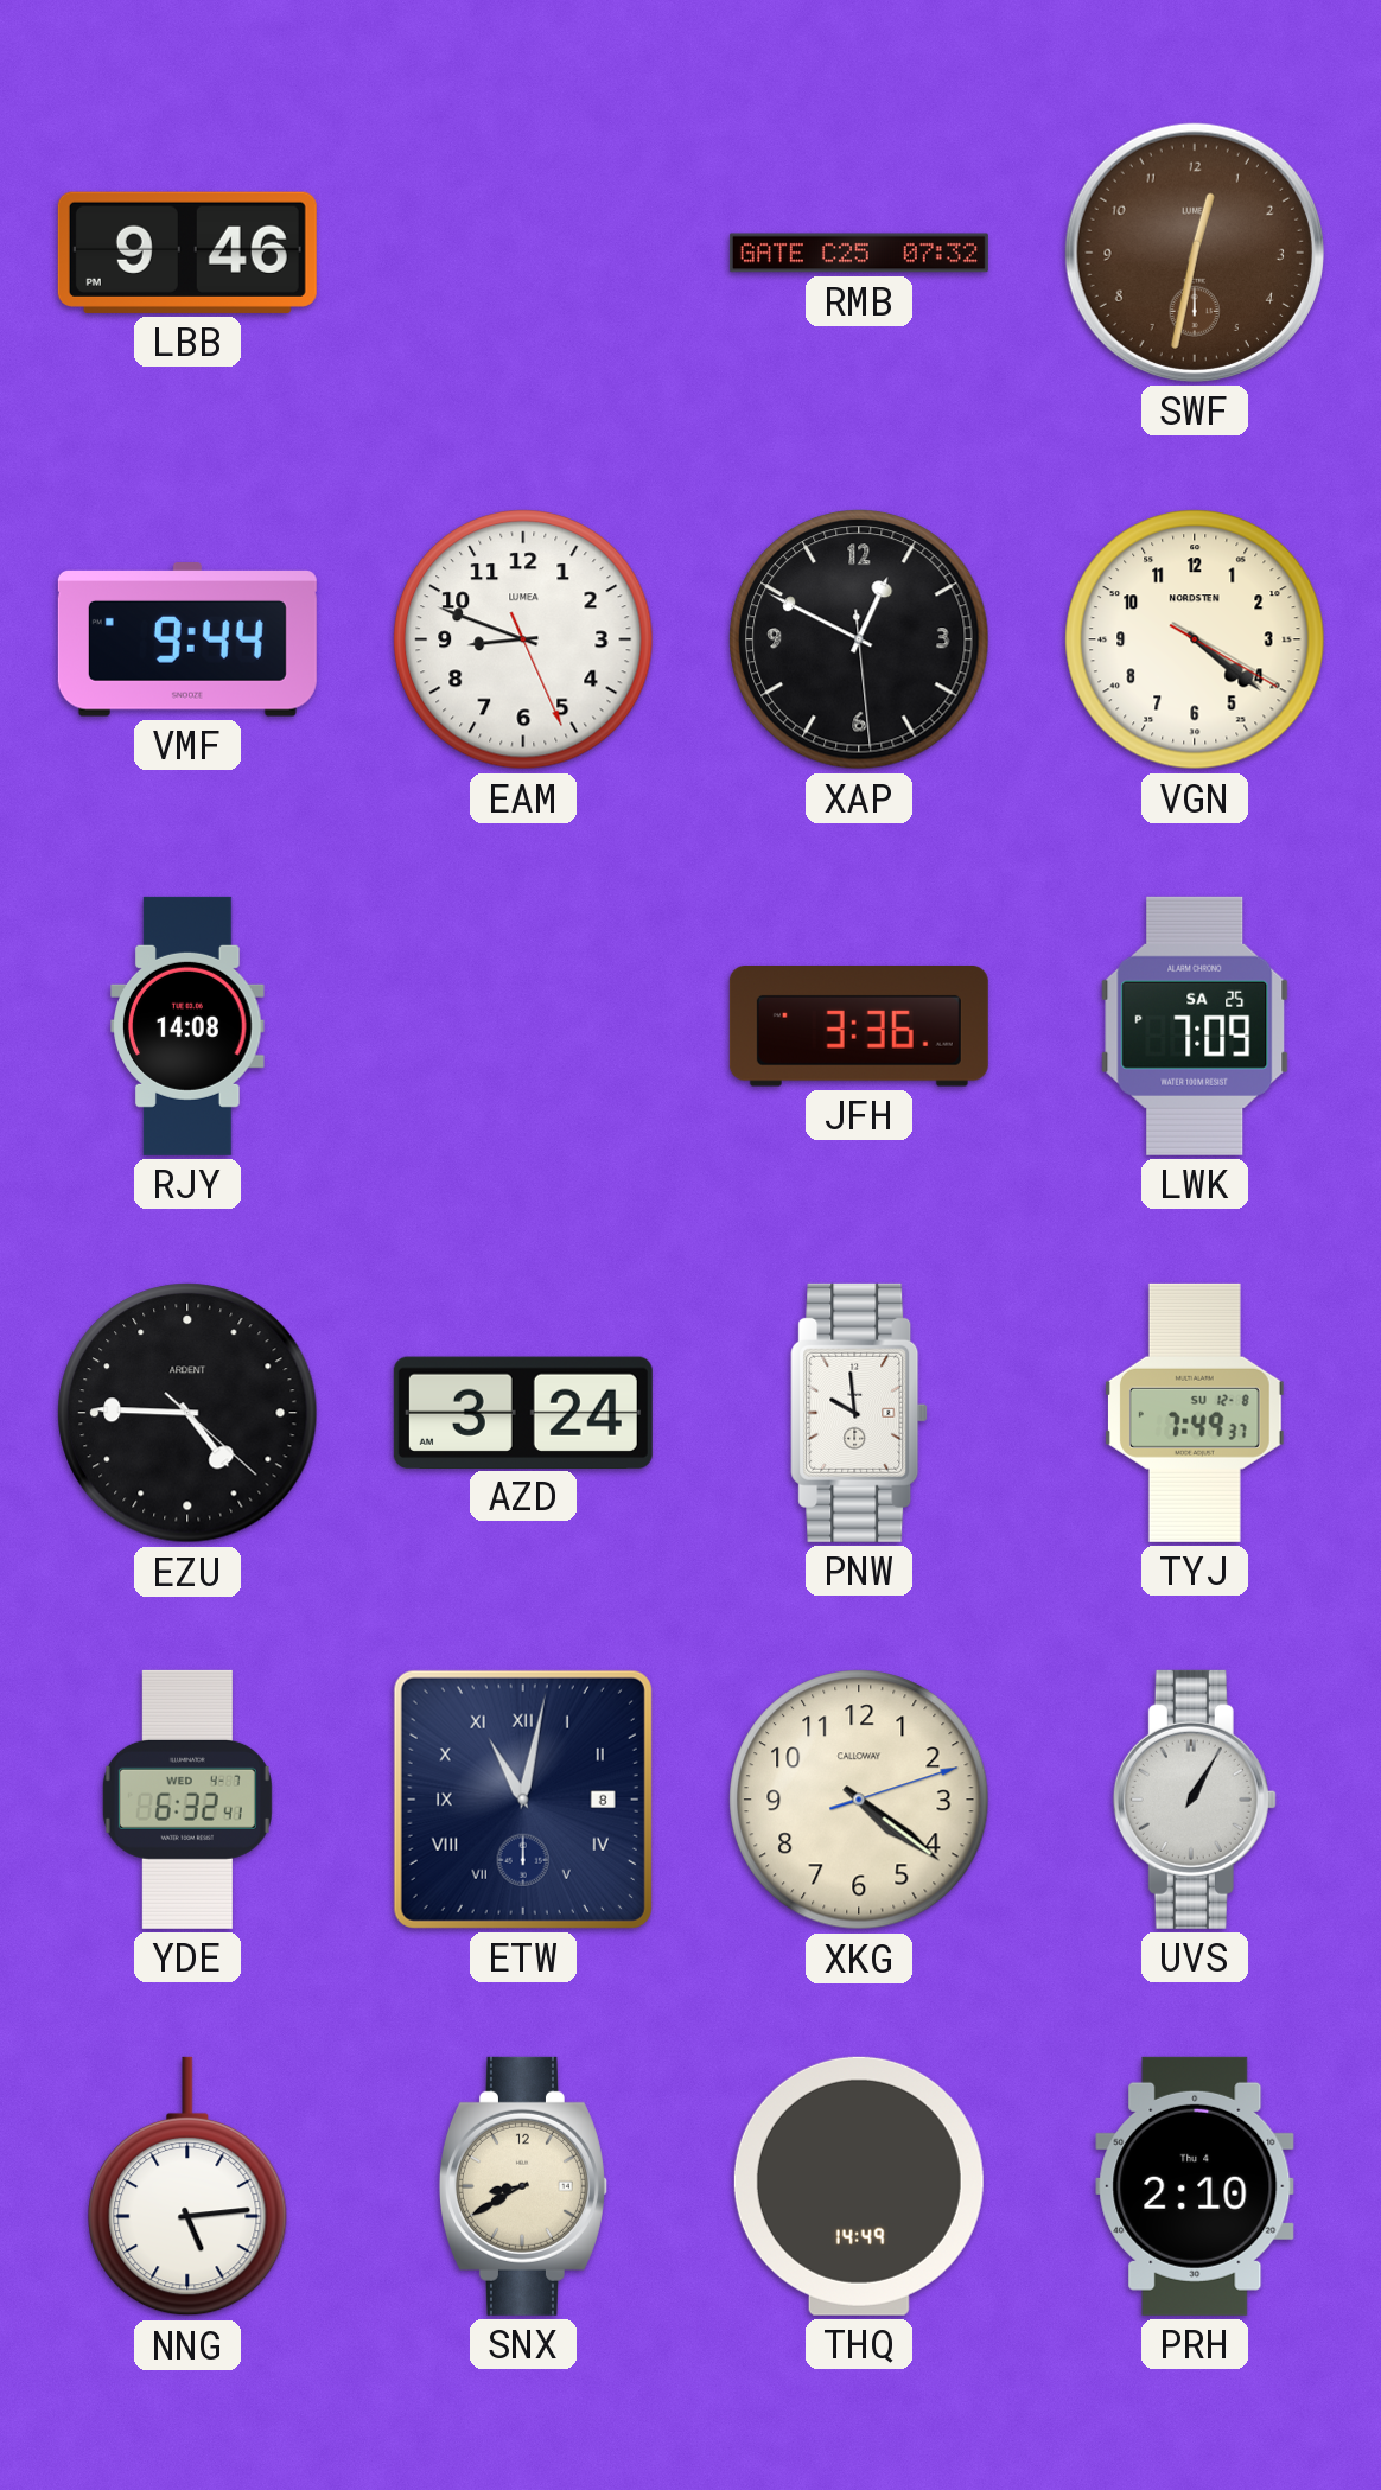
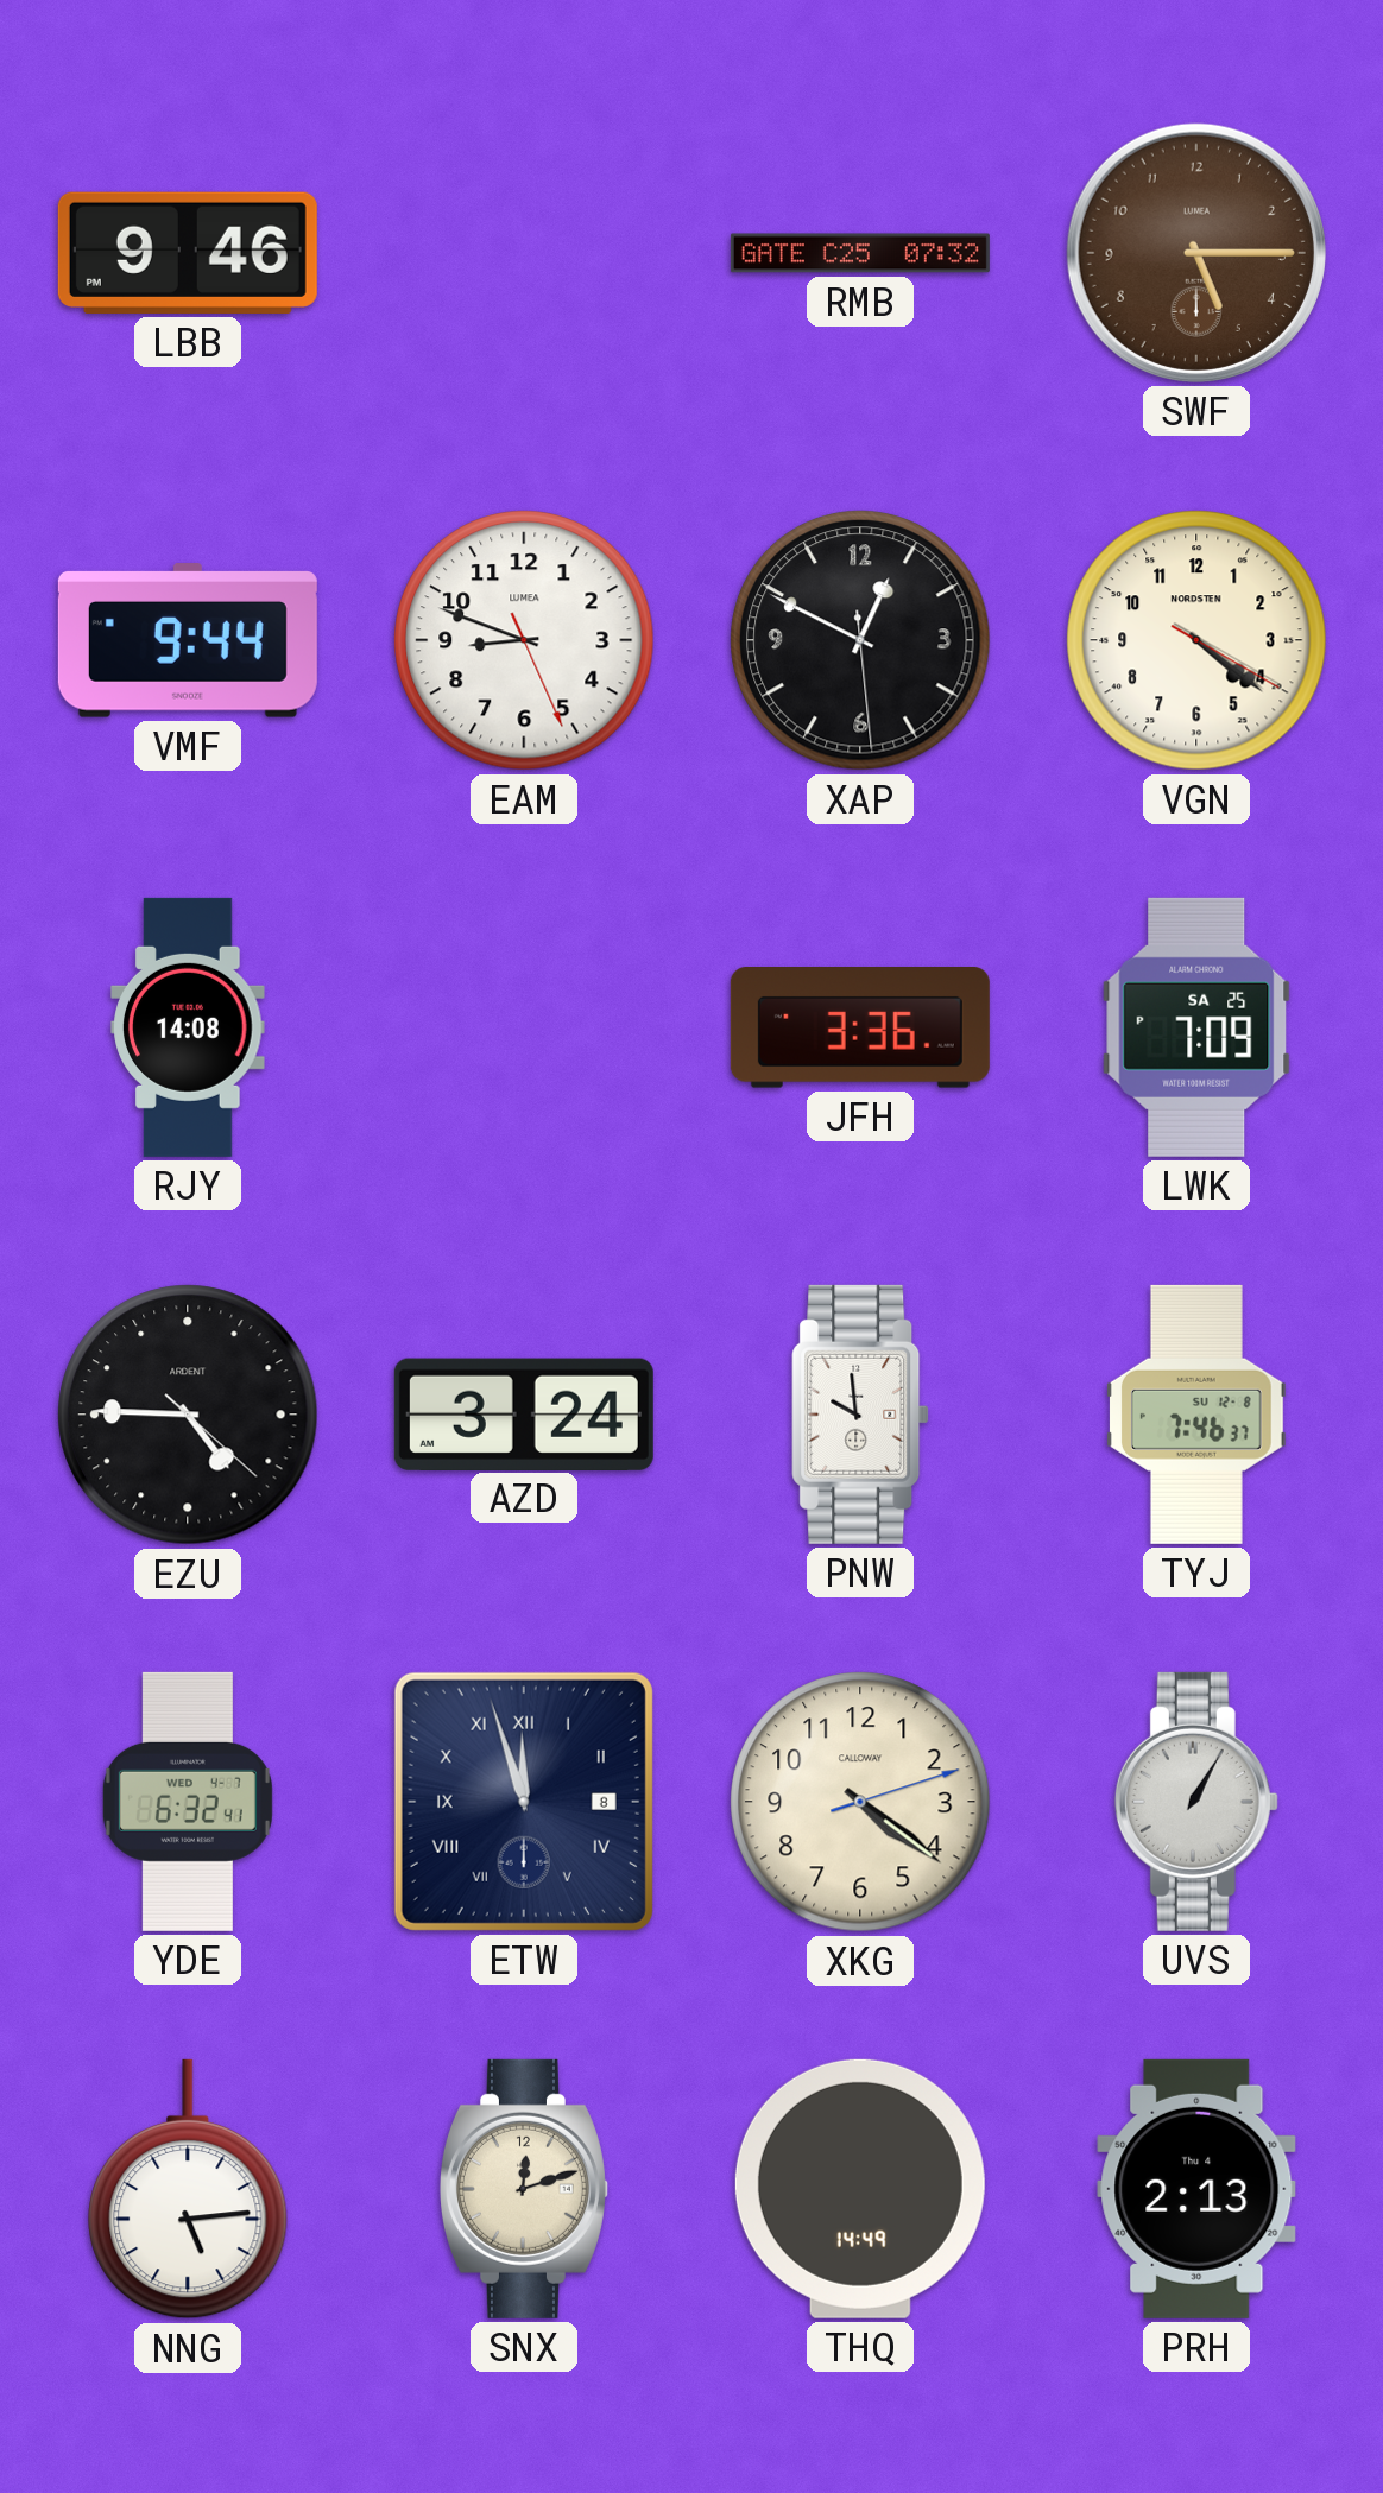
SWF: 12:32 -> 5:15
TYJ: 7:49 -> 7:46
ETW: 11:02 -> 11:57
SNX: 8:40 -> 12:12
PRH: 2:10 -> 2:13
